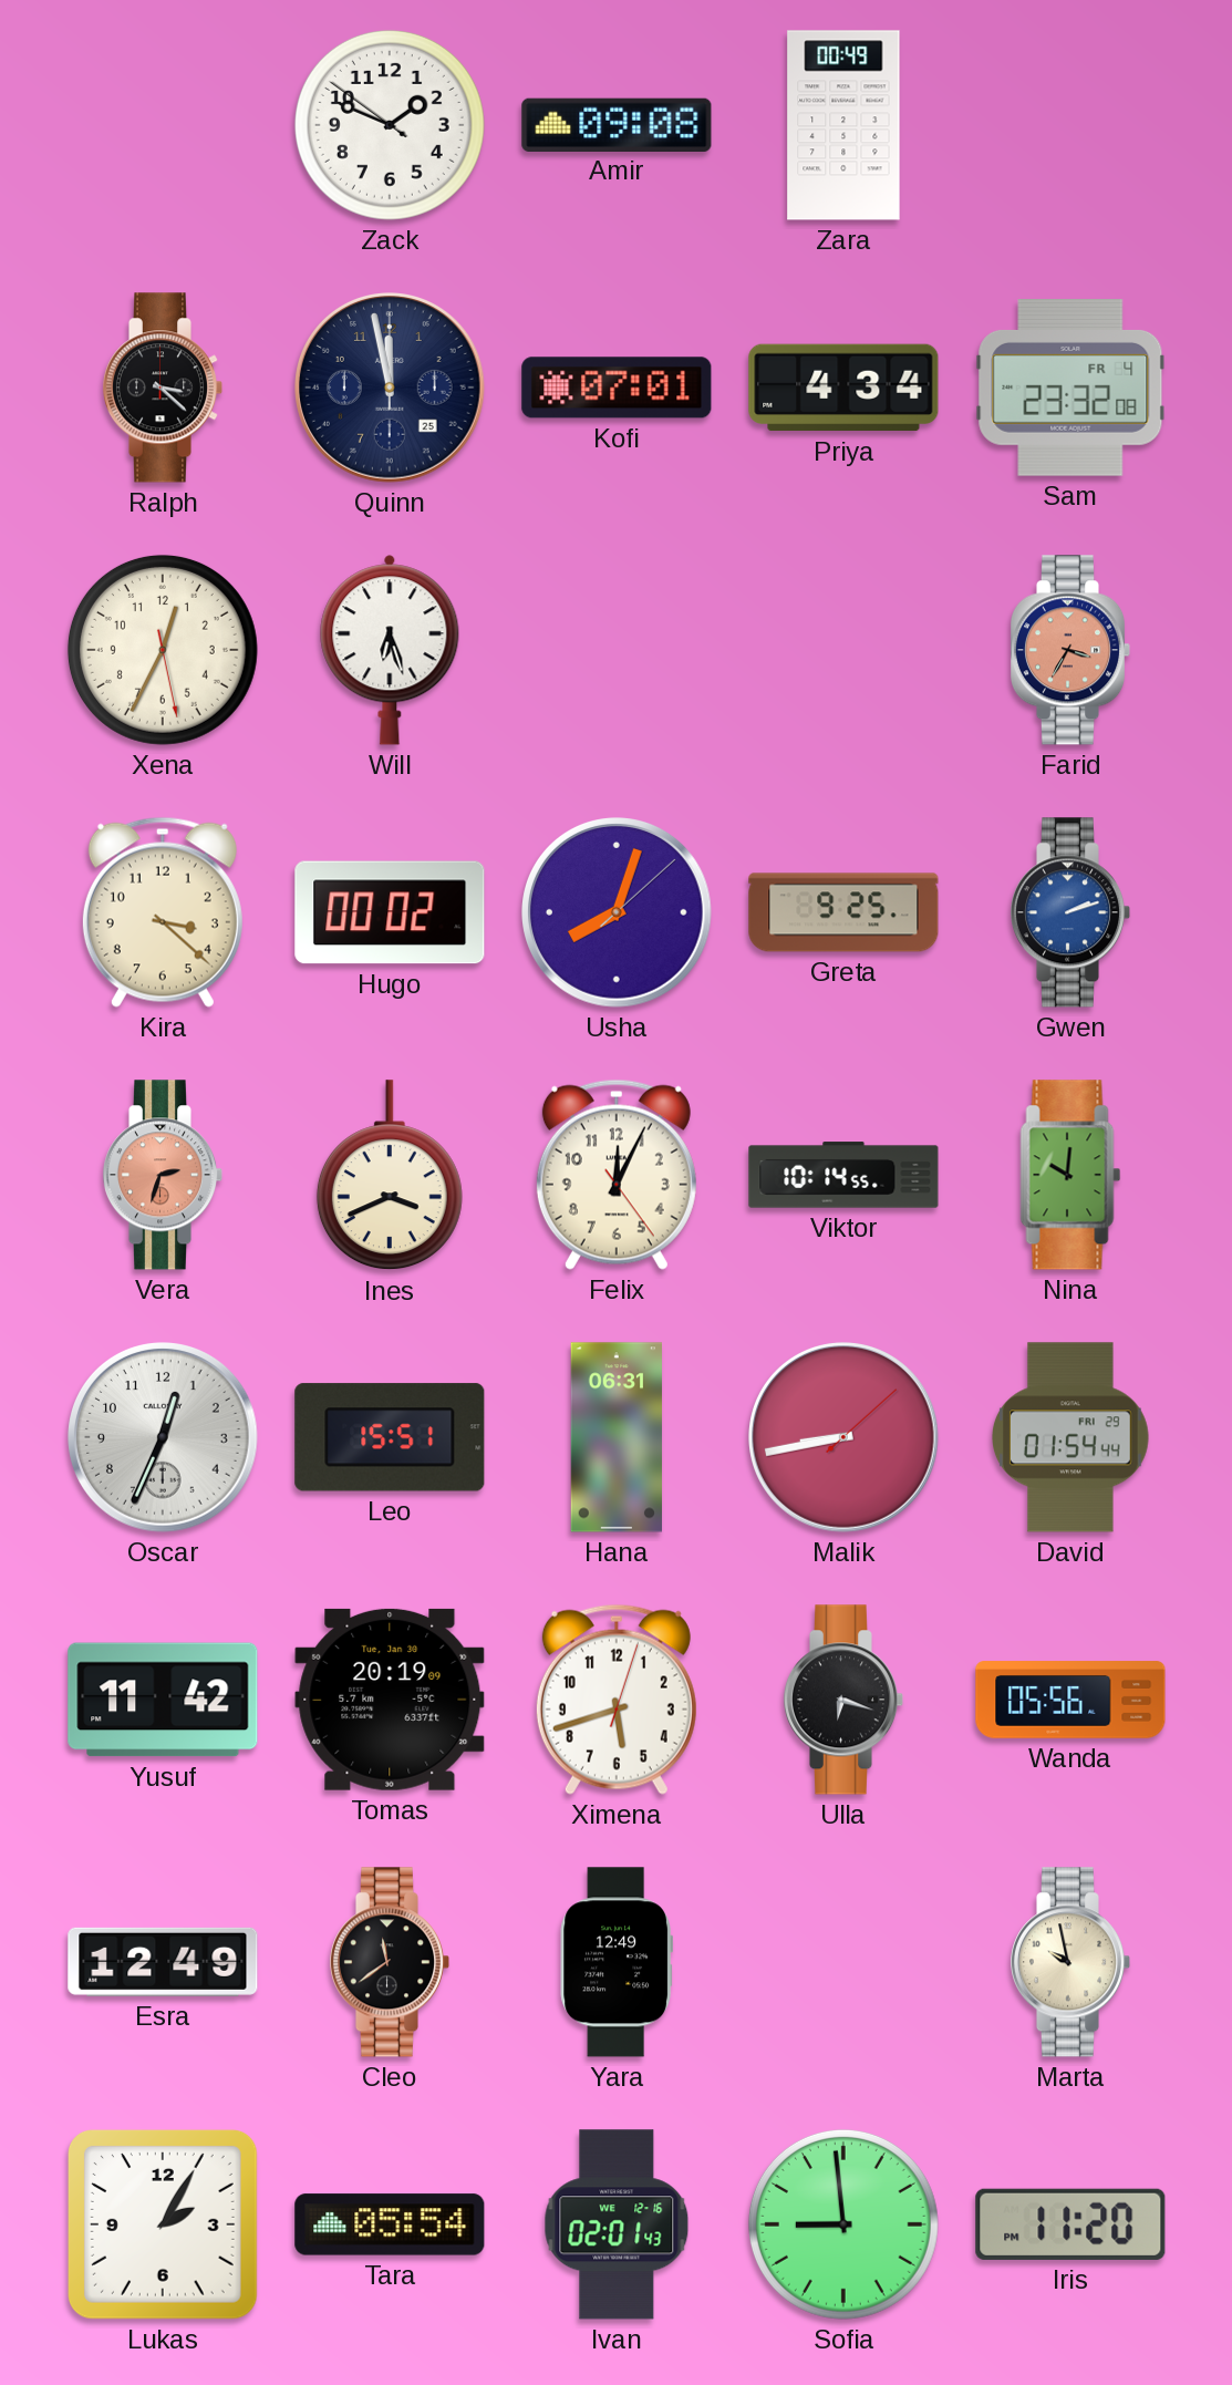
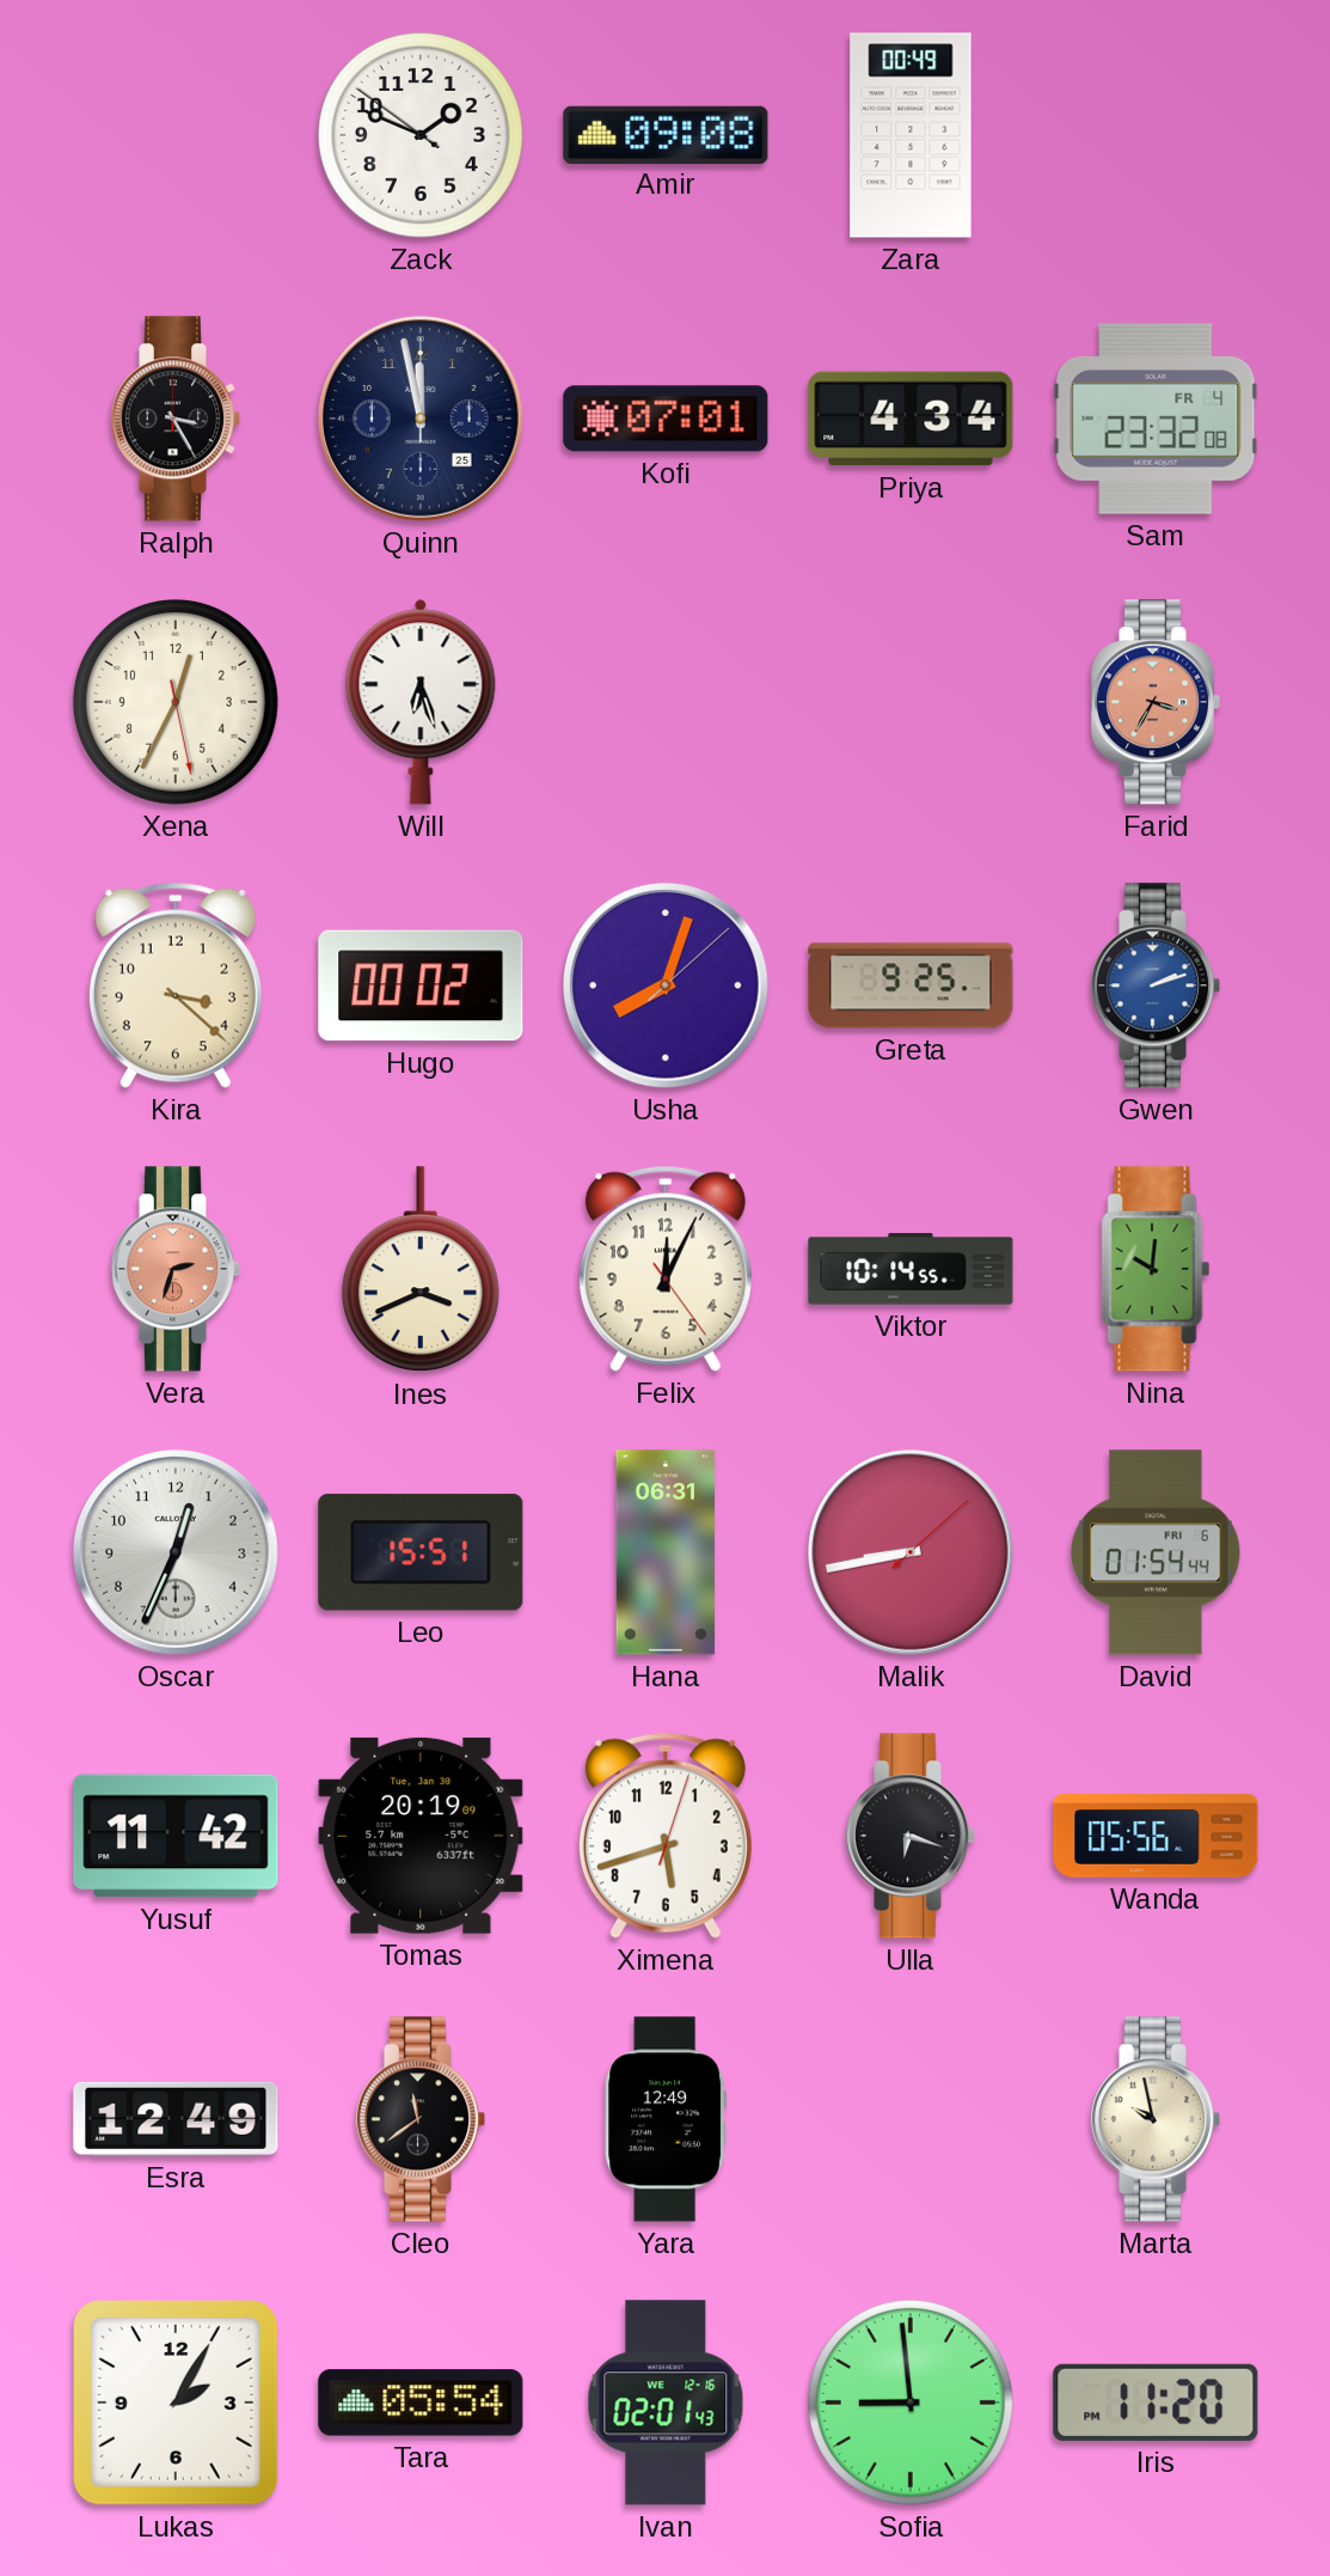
Ralph: 3:22 -> 3:25
David date: FRI 29 -> FRI 6
